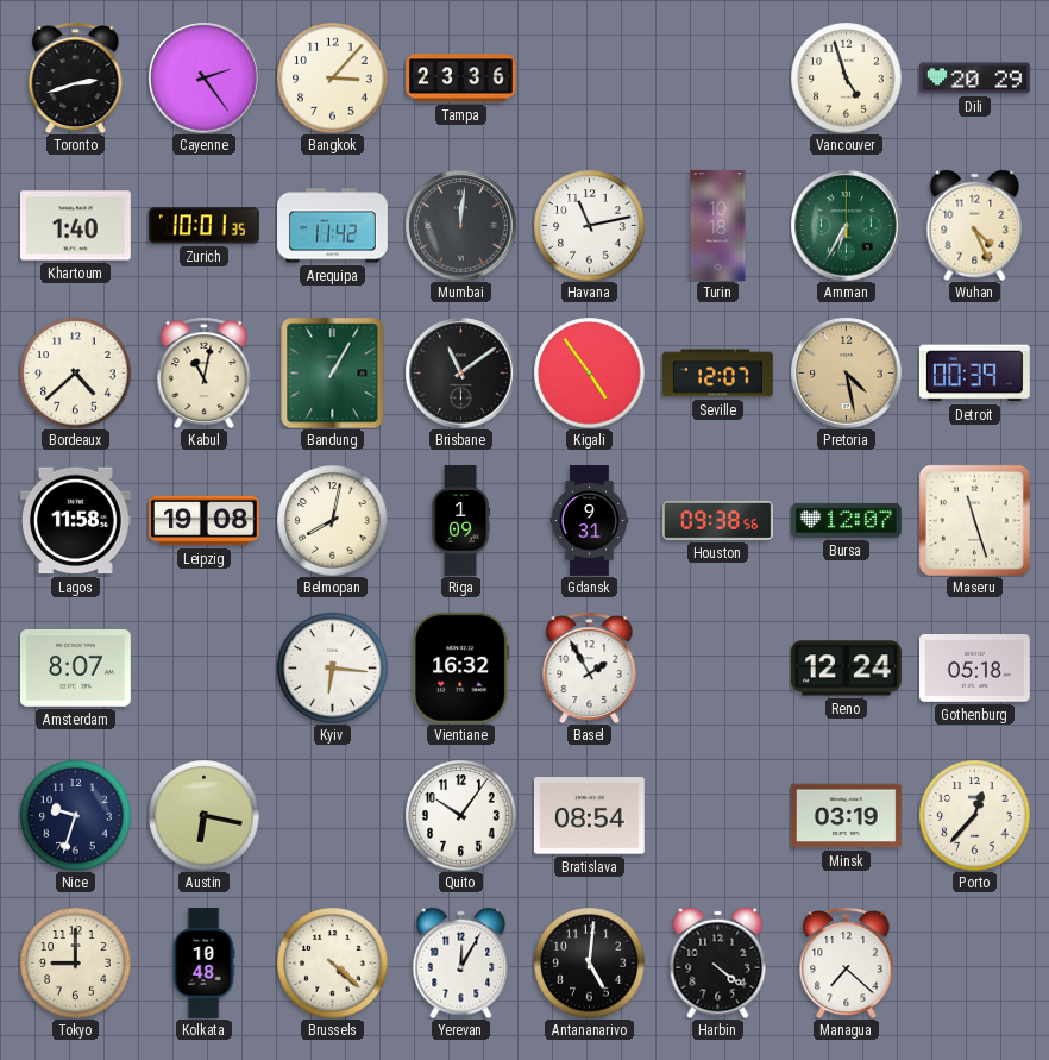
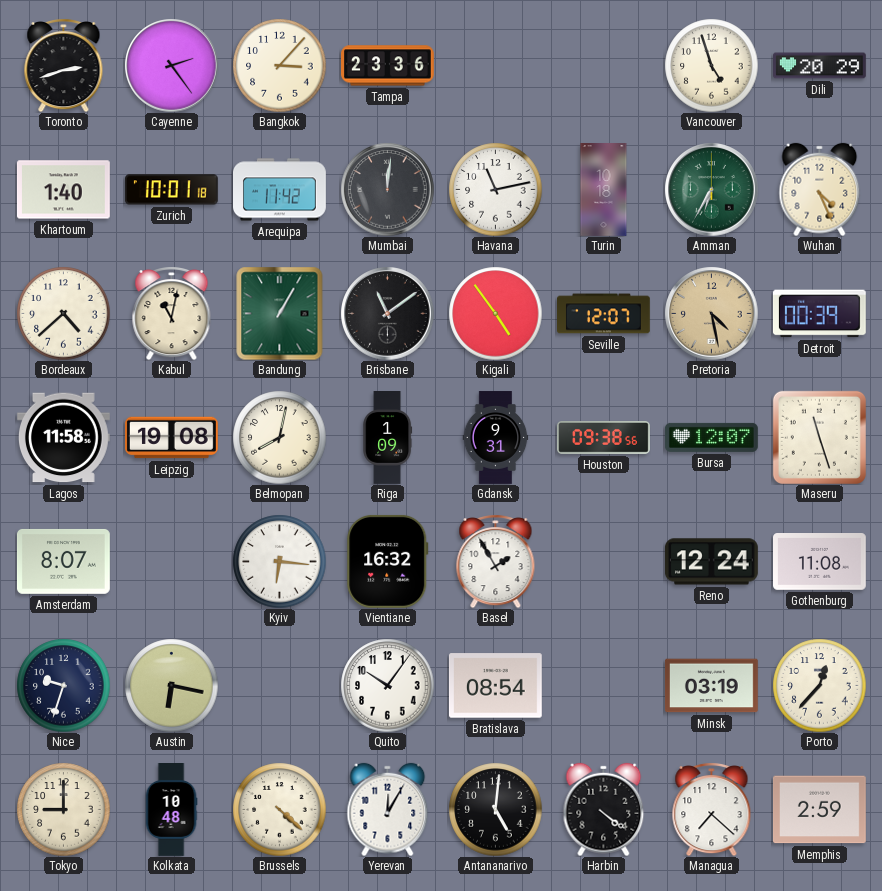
Zurich: 10:01:35 -> 10:01:18
Gothenburg: 05:18 -> 11:08
Memphis: none -> 2:59
